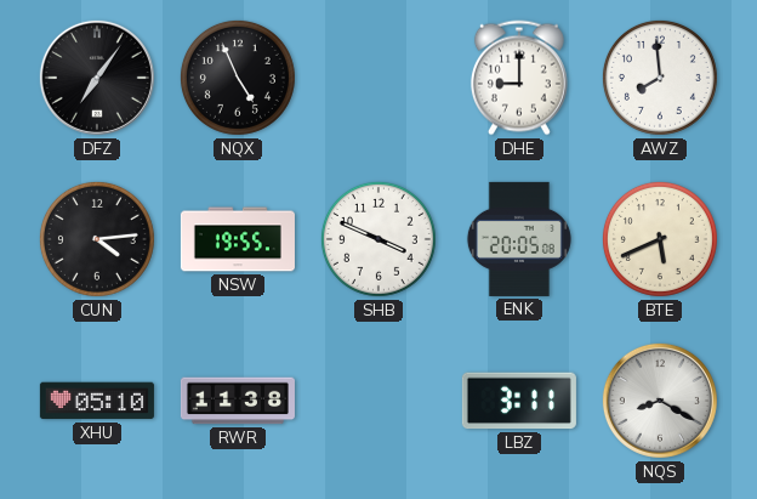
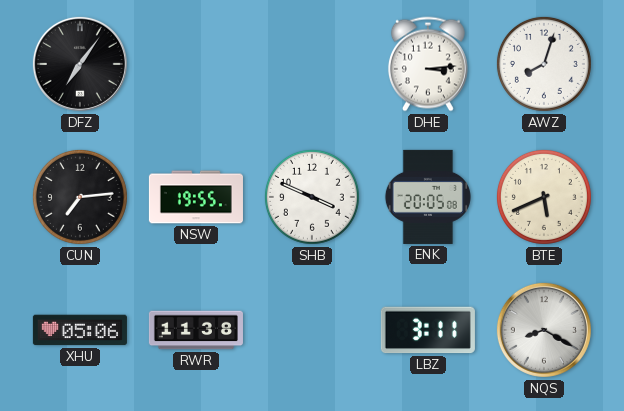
NQX: 4:56 -> none
DHE: 9:00 -> 3:14
AWZ: 7:59 -> 8:03
CUN: 4:14 -> 7:14
XHU: 05:10 -> 05:06
